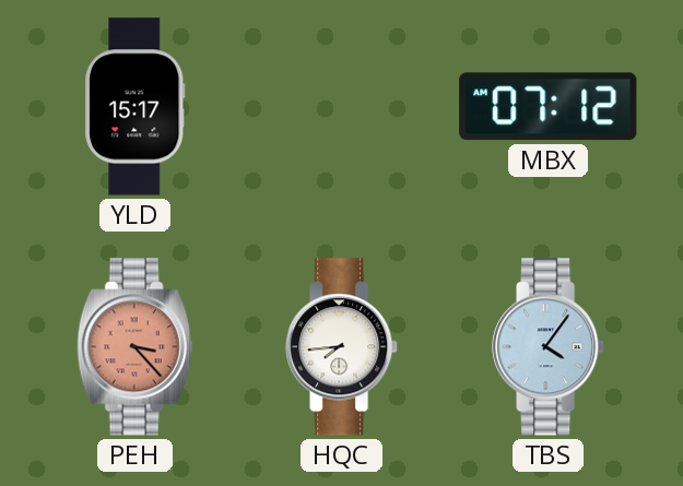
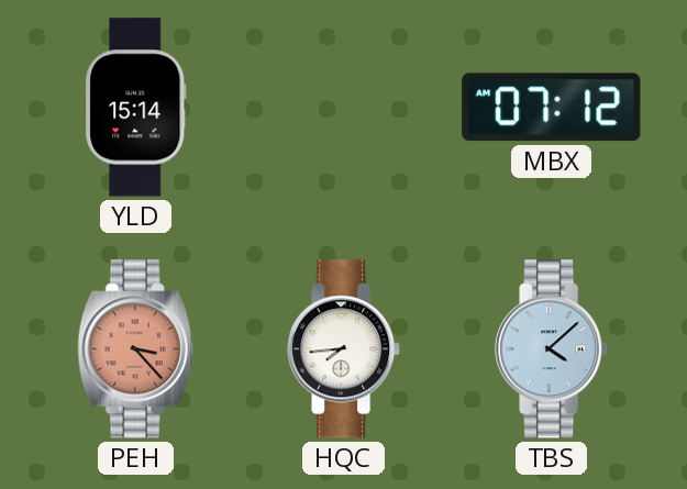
YLD: 15:17 -> 15:14
TBS: 4:06 -> 4:08
